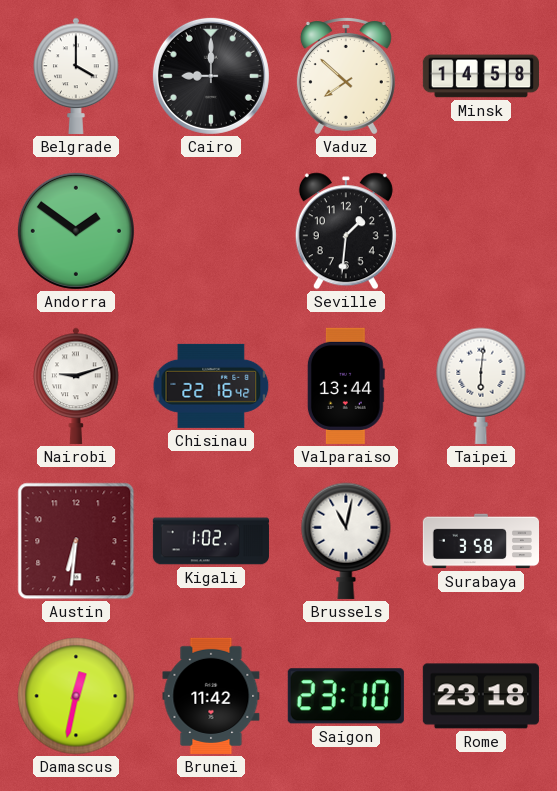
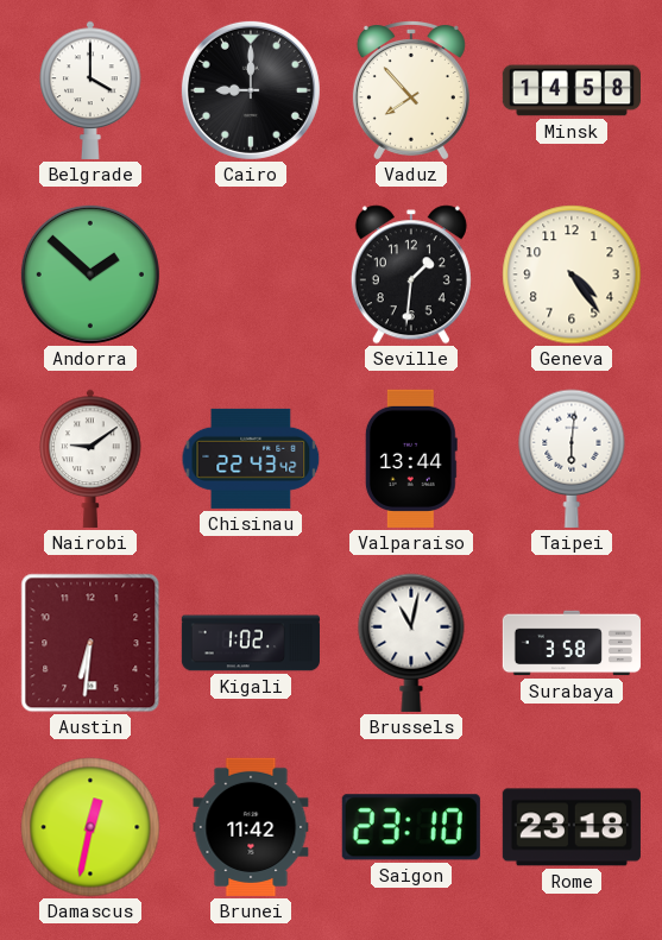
Vaduz: 7:52 -> 7:53
Andorra: 1:51 -> 1:52
Geneva: none -> 4:24
Nairobi: 9:12 -> 9:09
Chisinau: 22:16 -> 22:43
